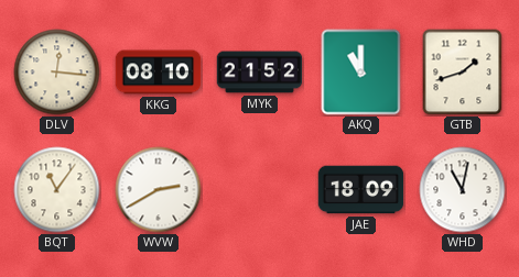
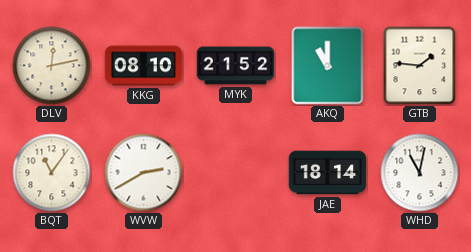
DLV: 12:16 -> 12:13
GTB: 1:42 -> 1:46
JAE: 18:09 -> 18:14
